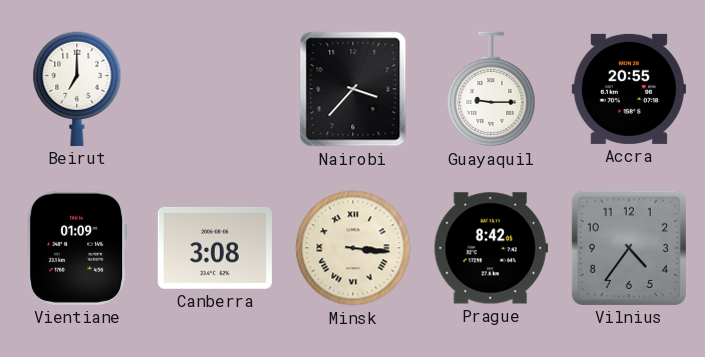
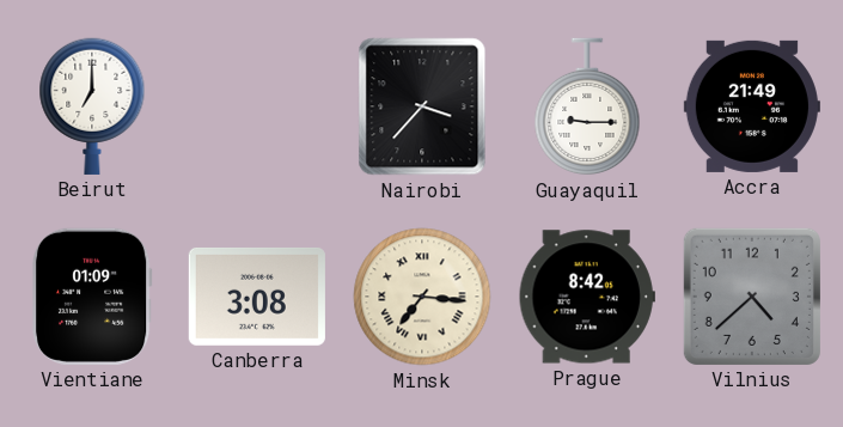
Accra: 20:55 -> 21:49
Minsk: 3:16 -> 7:16
Vilnius: 4:36 -> 4:38
